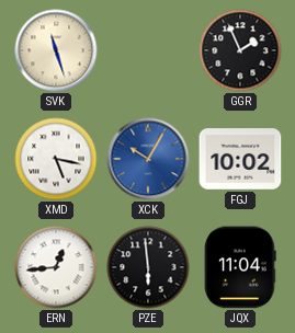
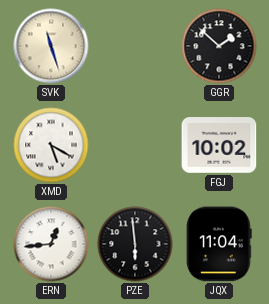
GGR: 1:56 -> 1:52
XMD: 5:17 -> 5:20
XCK: 10:05 -> none
